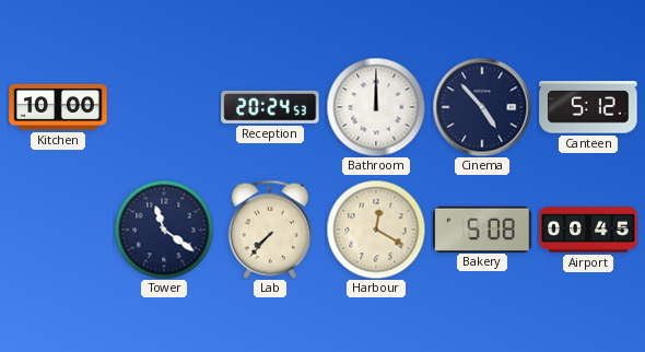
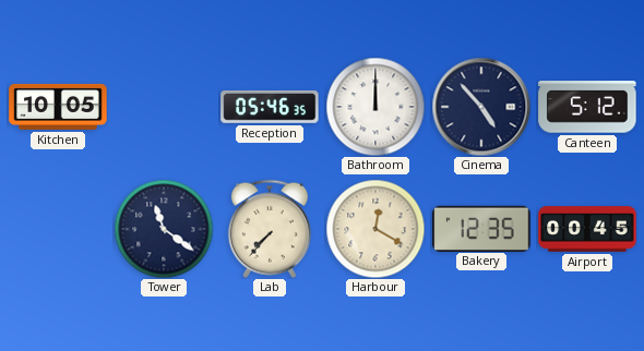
Kitchen: 10:00 -> 10:05
Reception: 20:24 -> 05:46
Bakery: 5:08 -> 12:35
